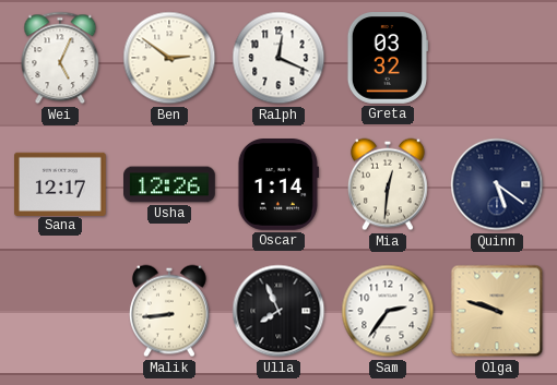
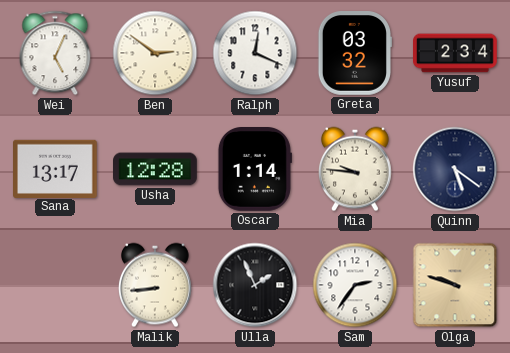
Yusuf: none -> 2:34
Sana: 12:17 -> 13:17
Usha: 12:26 -> 12:28
Mia: 12:31 -> 9:46
Ulla: 7:56 -> 1:56
